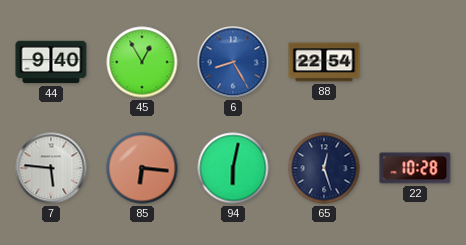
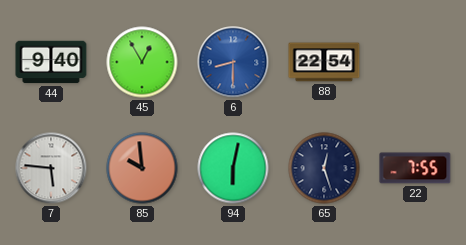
6: 8:25 -> 8:30
85: 6:16 -> 9:59
22: 10:28 -> 7:55
